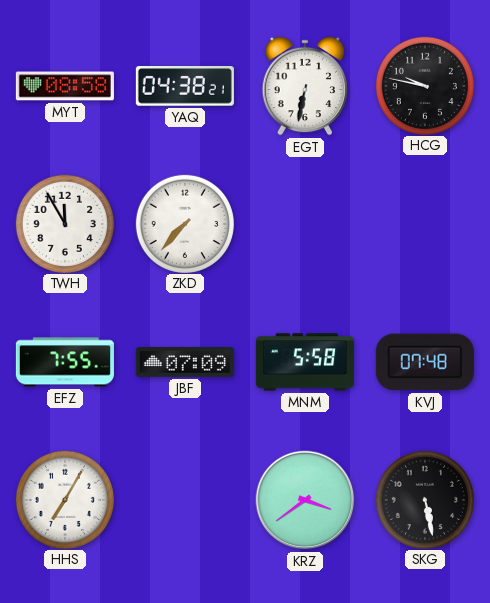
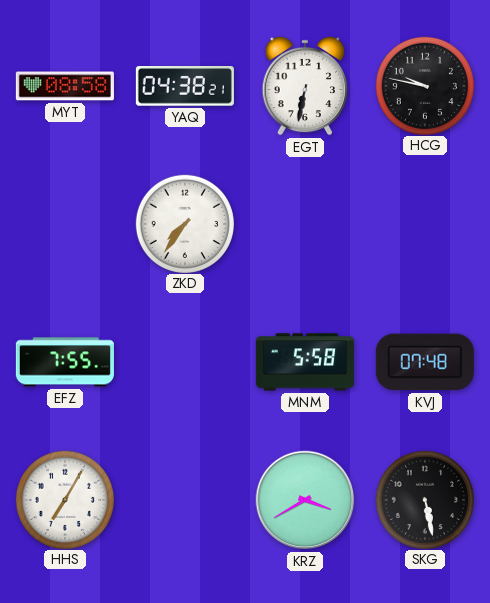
TWH: 11:55 -> none
ZKD: 7:37 -> 7:36
JBF: 07:09 -> none
KRZ: 3:39 -> 3:40
